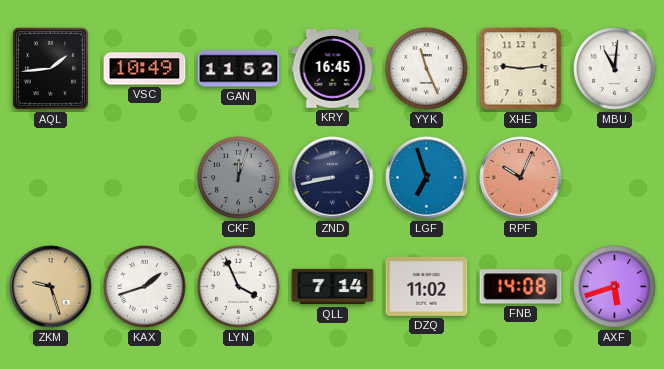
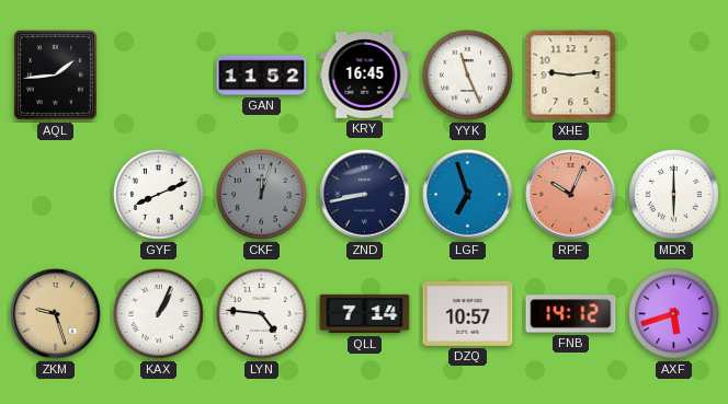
VSC: 10:49 -> none
MBU: 11:01 -> none
GYF: none -> 8:11
MDR: none -> 6:00
KAX: 1:42 -> 1:04
LYN: 3:56 -> 4:46
DZQ: 11:02 -> 10:57
FNB: 14:08 -> 14:12
